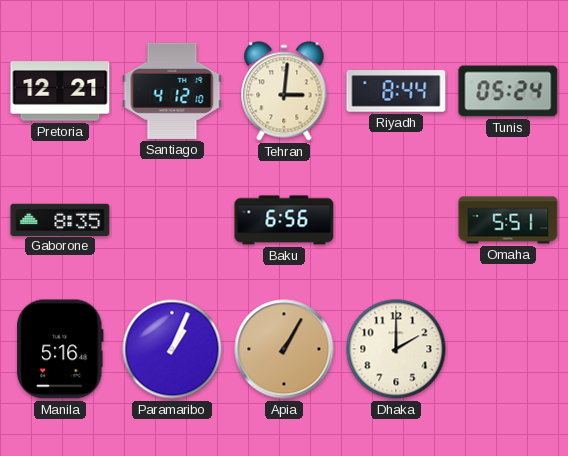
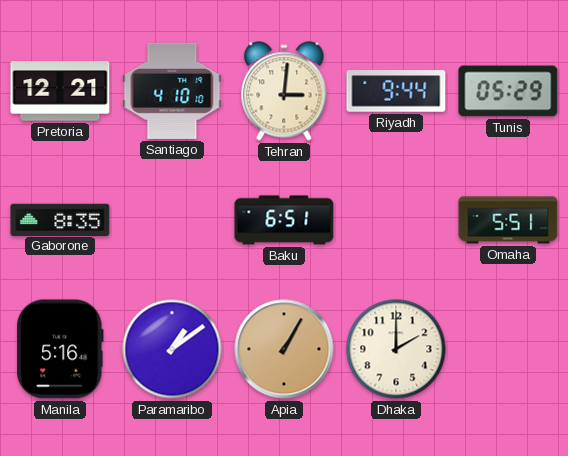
Santiago: 4:12 -> 4:10
Riyadh: 8:44 -> 9:44
Tunis: 05:24 -> 05:29
Baku: 6:56 -> 6:51
Paramaribo: 1:04 -> 1:09
